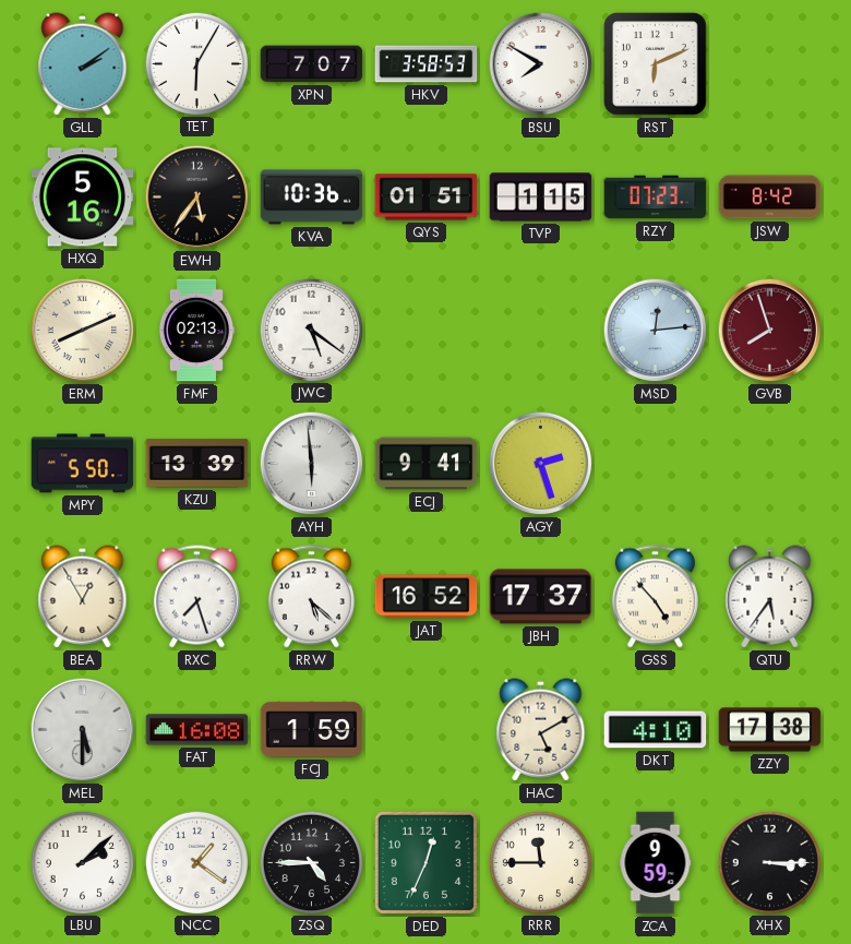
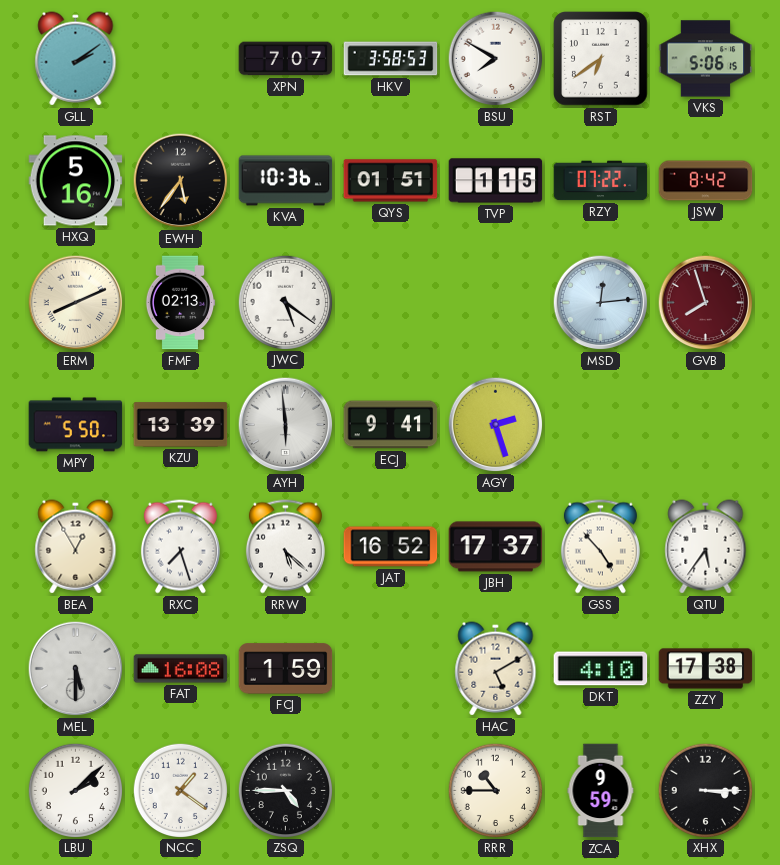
TET: 6:05 -> none
RST: 6:11 -> 6:39
VKS: none -> 5:06
RZY: 07:23 -> 07:22
DED: 12:34 -> none
RRR: 11:45 -> 10:45
